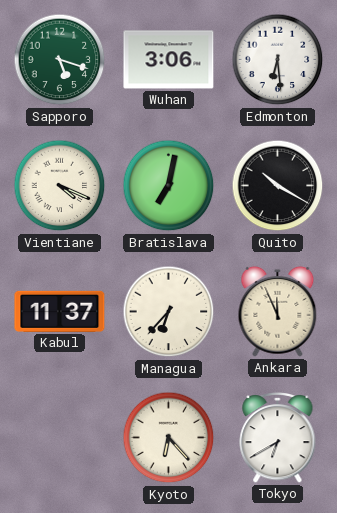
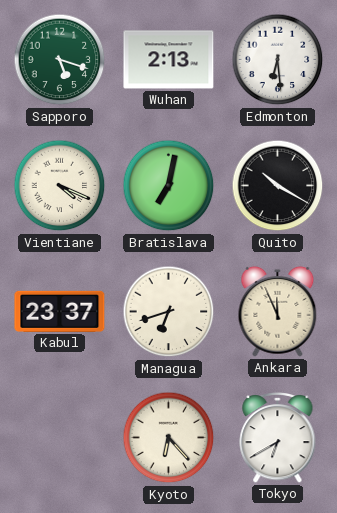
Wuhan: 3:06 -> 2:13
Kabul: 11:37 -> 23:37
Managua: 6:37 -> 6:42
